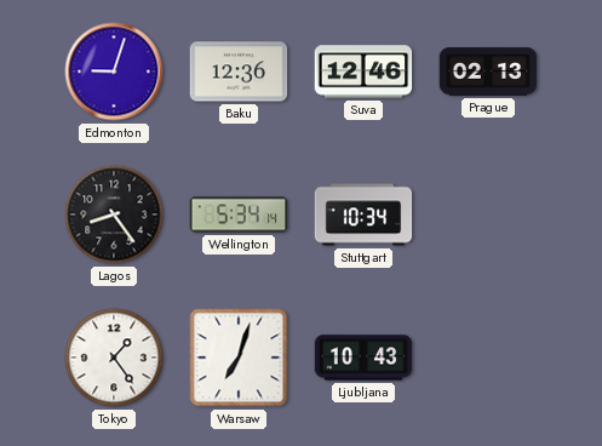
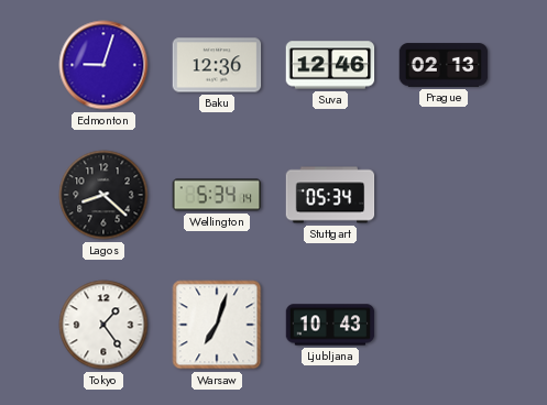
Lagos: 8:24 -> 8:22
Stuttgart: 10:34 -> 05:34
